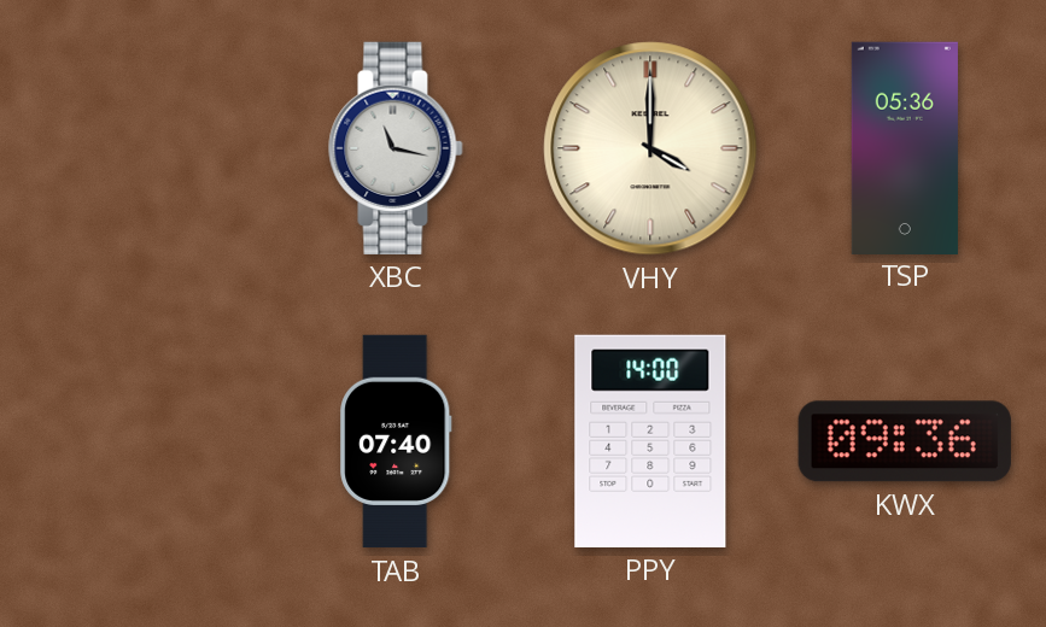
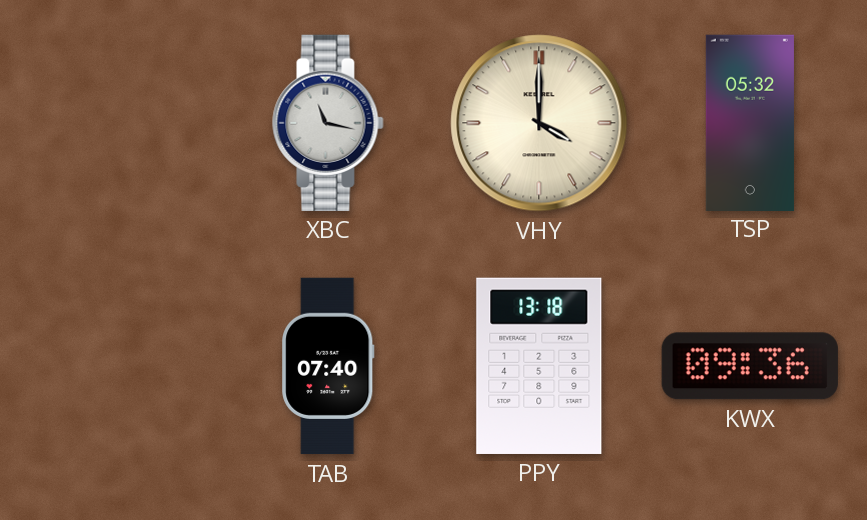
TSP: 05:36 -> 05:32
PPY: 14:00 -> 13:18
